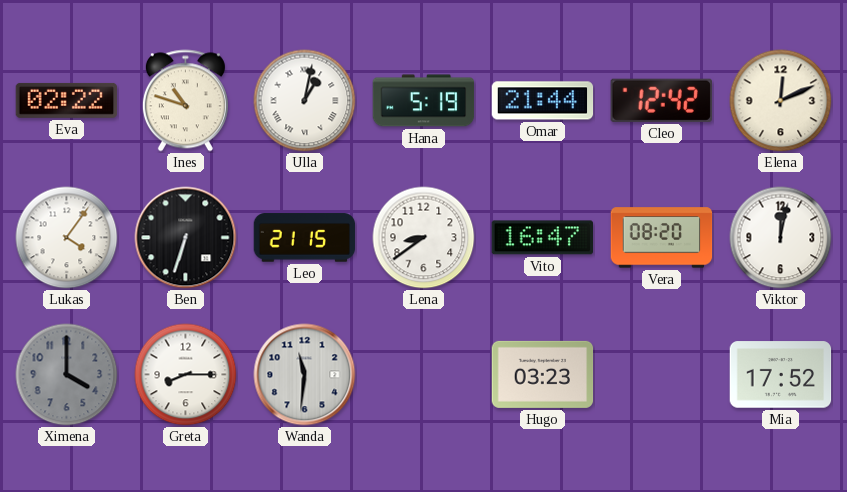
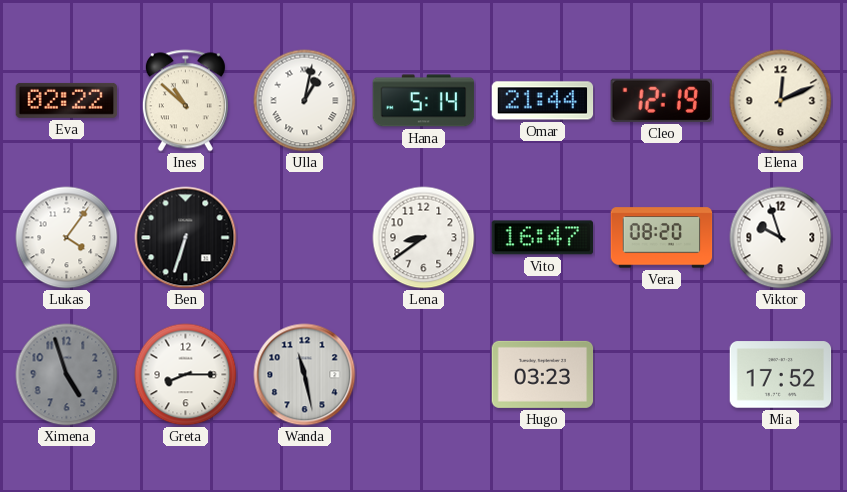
Ines: 10:48 -> 10:52
Hana: 5:19 -> 5:14
Cleo: 12:42 -> 12:19
Leo: 21:15 -> none
Viktor: 12:02 -> 9:57
Ximena: 4:00 -> 4:57
Wanda: 11:31 -> 11:28
